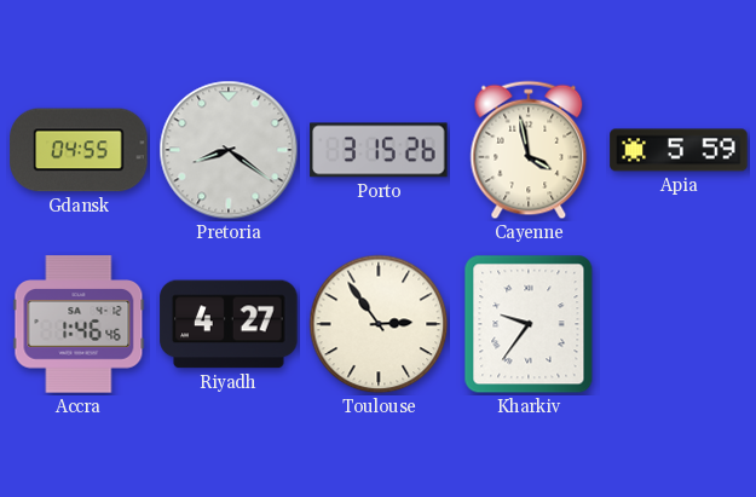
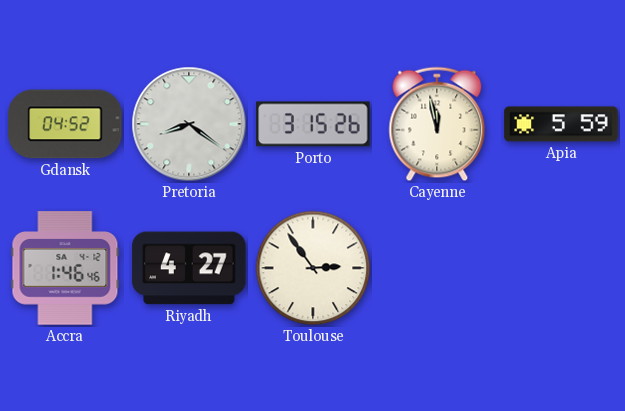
Gdansk: 04:55 -> 04:52
Cayenne: 3:58 -> 11:58
Kharkiv: 9:36 -> none
